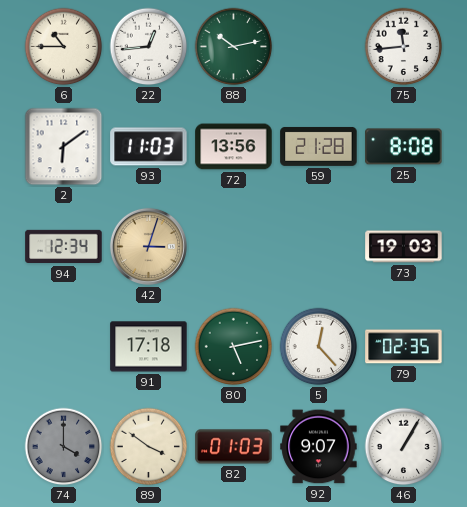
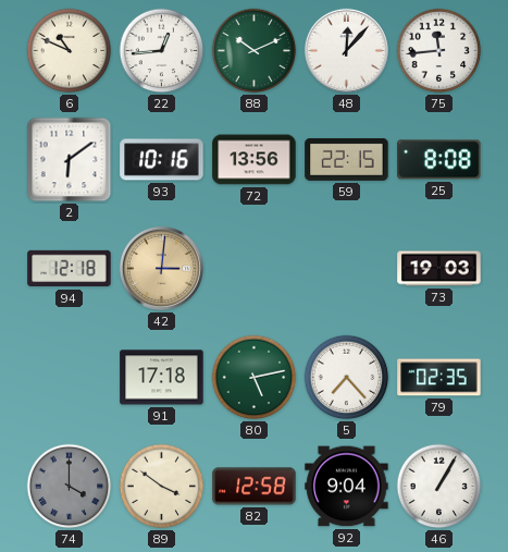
6: 10:45 -> 10:49
88: 10:13 -> 10:11
48: none -> 12:07
93: 11:03 -> 10:16
59: 21:28 -> 22:15
94: 12:34 -> 12:18
42: 3:03 -> 3:01
5: 12:23 -> 7:23
82: 01:03 -> 12:58
92: 9:07 -> 9:04
